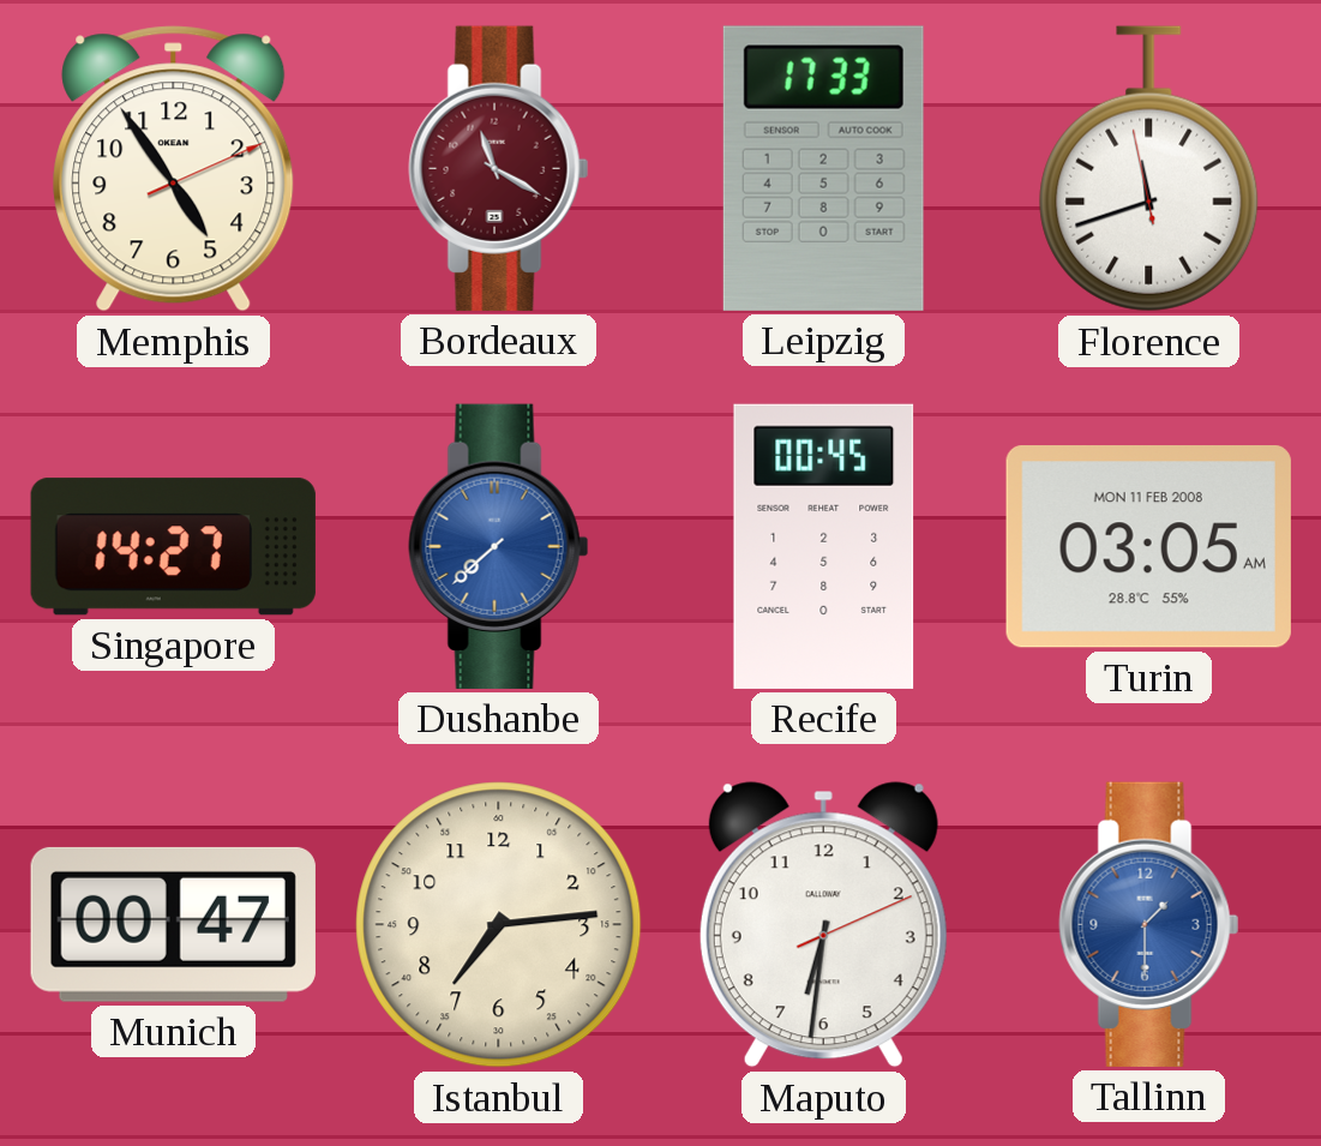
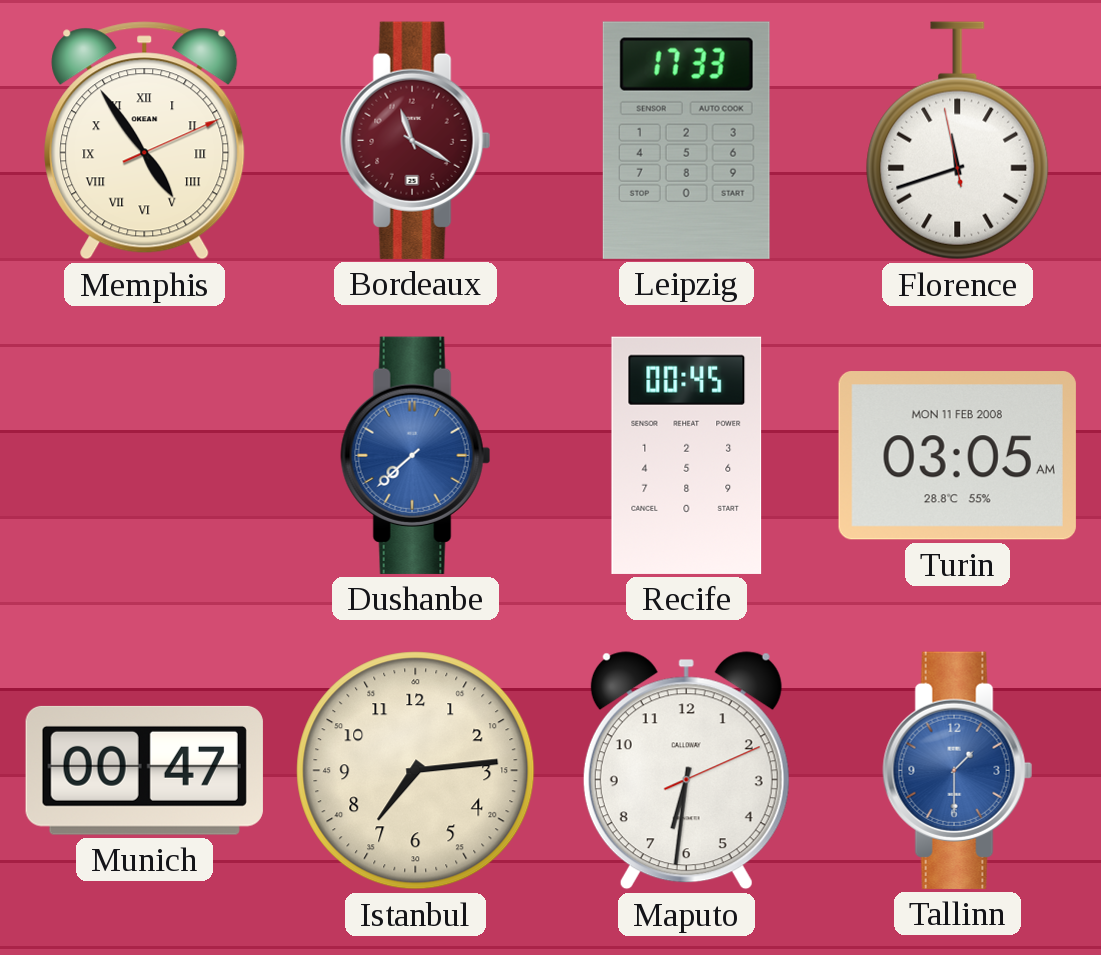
Memphis numerals: Arabic -> Roman
Singapore: 14:27 -> none
